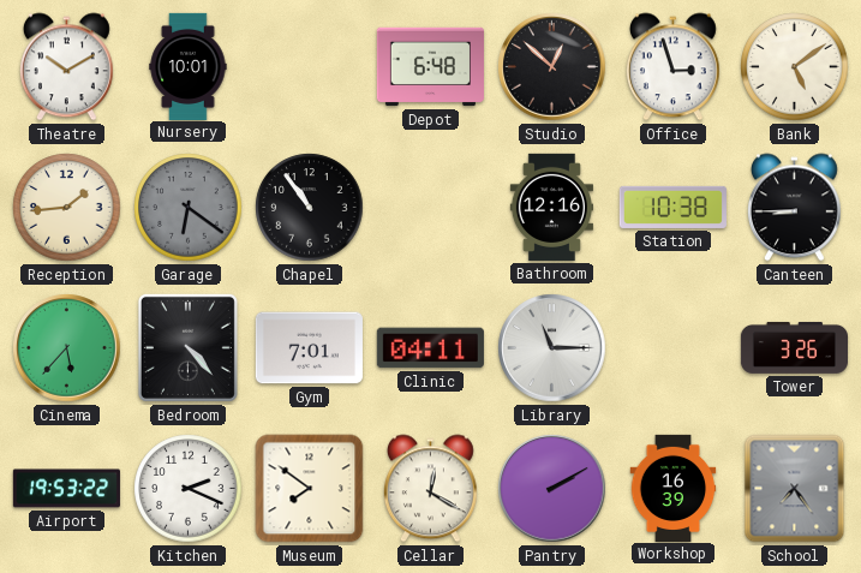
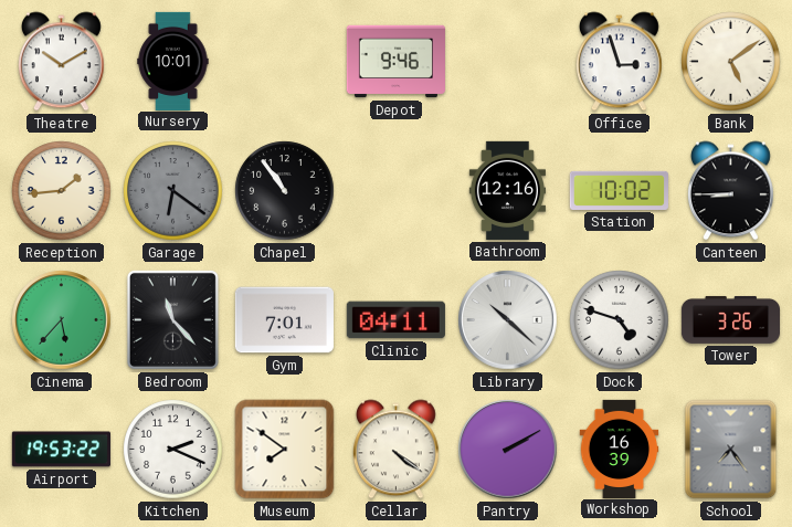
Depot: 6:48 -> 9:46
Studio: 12:52 -> none
Station: 10:38 -> 10:02
Bedroom: 4:23 -> 11:23
Library: 11:15 -> 10:22
Dock: none -> 4:48
Cellar: 12:20 -> 4:21
